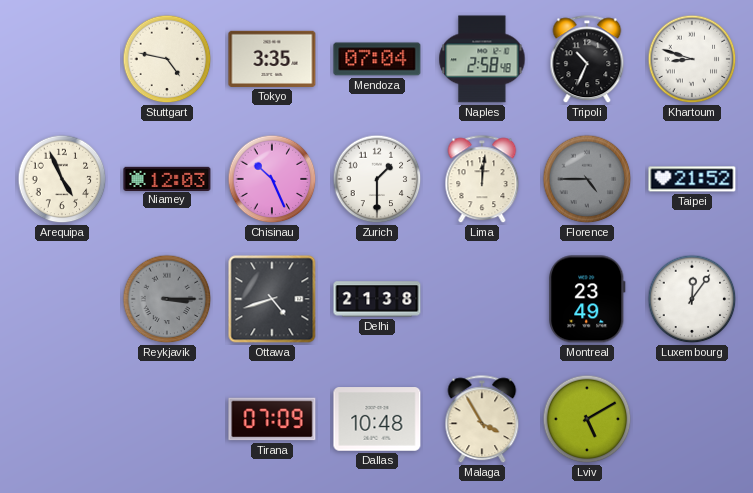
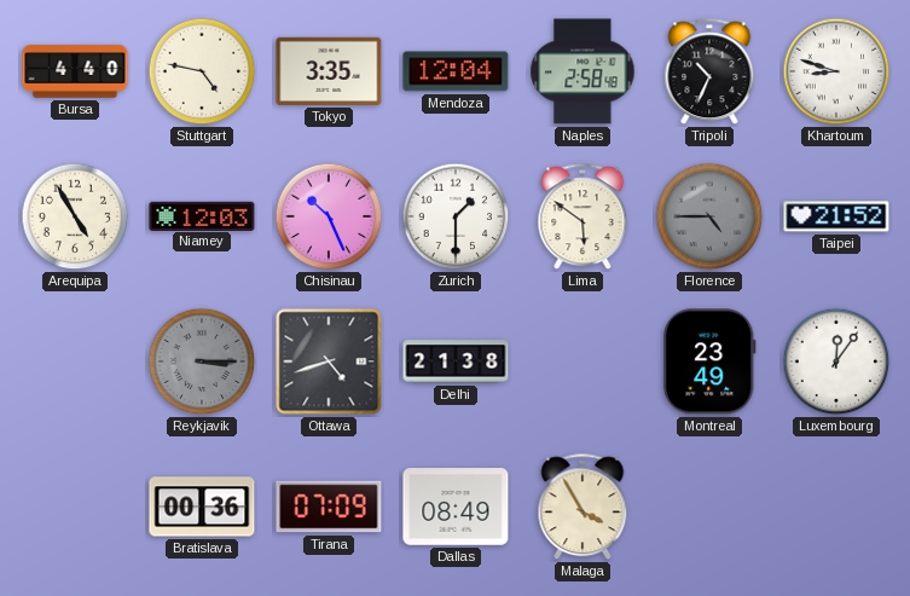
Bursa: none -> 4:40
Mendoza: 07:04 -> 12:04
Arequipa: 4:56 -> 4:55
Lima: 12:01 -> 5:51
Bratislava: none -> 00:36
Dallas: 10:48 -> 08:49
Lviv: 5:10 -> none
